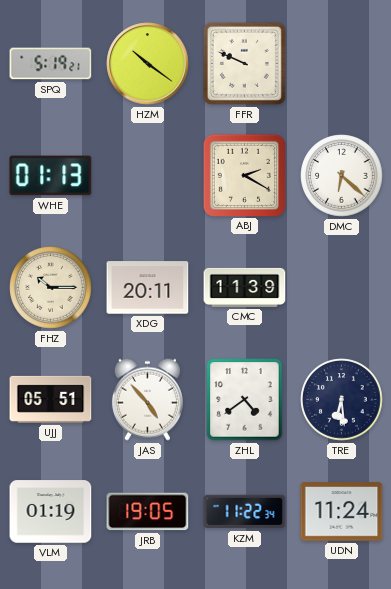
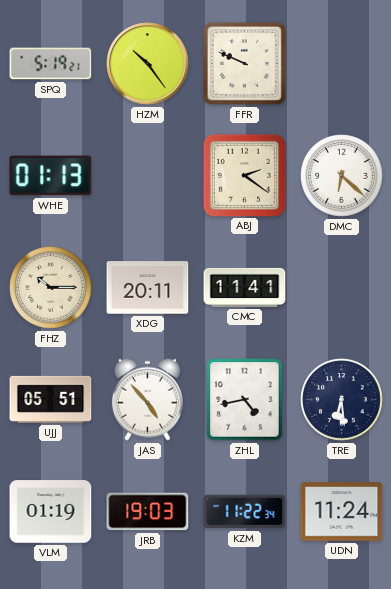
HZM: 10:21 -> 10:24
ABJ: 2:20 -> 2:21
CMC: 11:39 -> 11:41
ZHL: 4:39 -> 4:43
JRB: 19:05 -> 19:03
